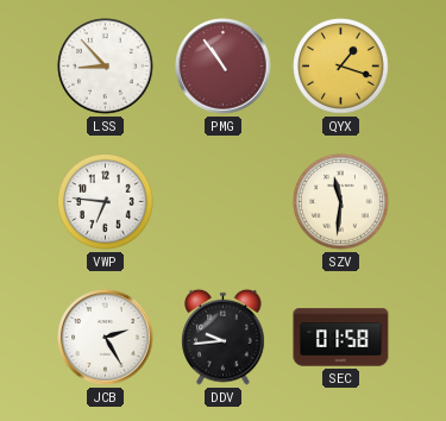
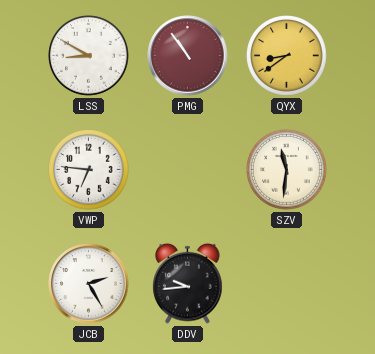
LSS: 8:53 -> 8:50
QYX: 1:18 -> 8:39
SEC: 01:58 -> none
